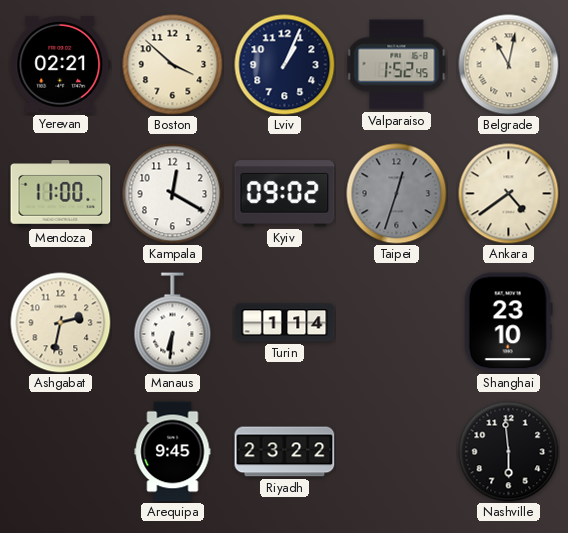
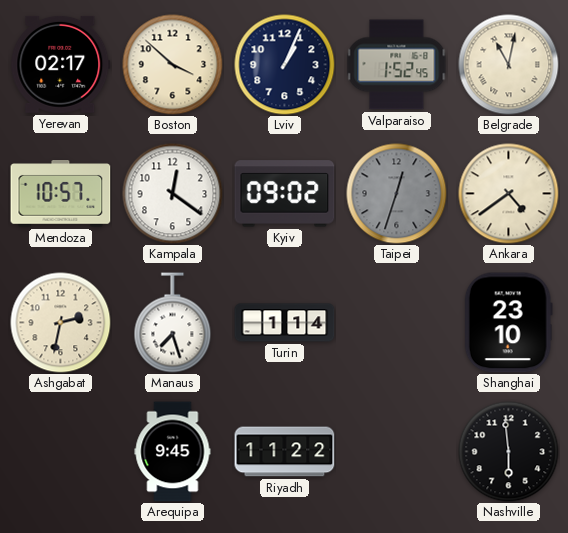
Yerevan: 02:21 -> 02:17
Mendoza: 11:00 -> 10:57
Kampala: 12:20 -> 12:21
Manaus: 6:31 -> 7:27
Riyadh: 23:22 -> 11:22
